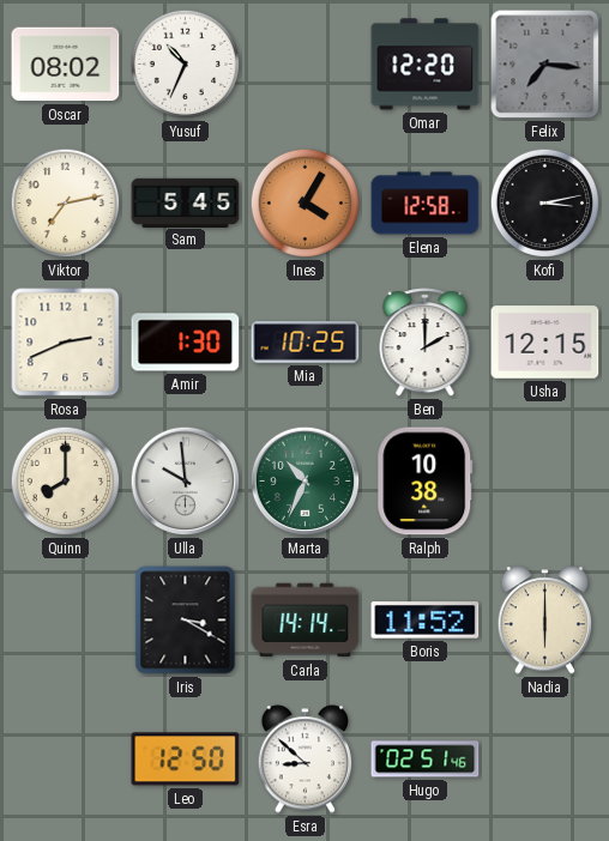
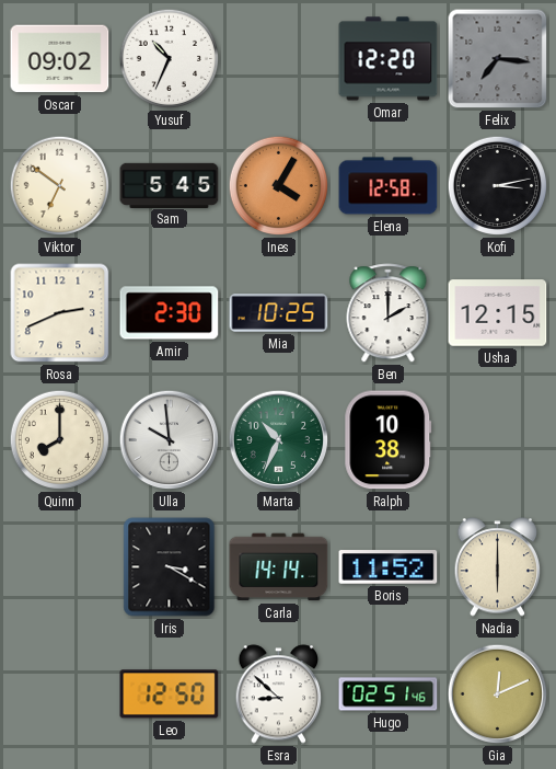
Oscar: 08:02 -> 09:02
Viktor: 7:13 -> 6:51
Amir: 1:30 -> 2:30
Gia: none -> 12:11
